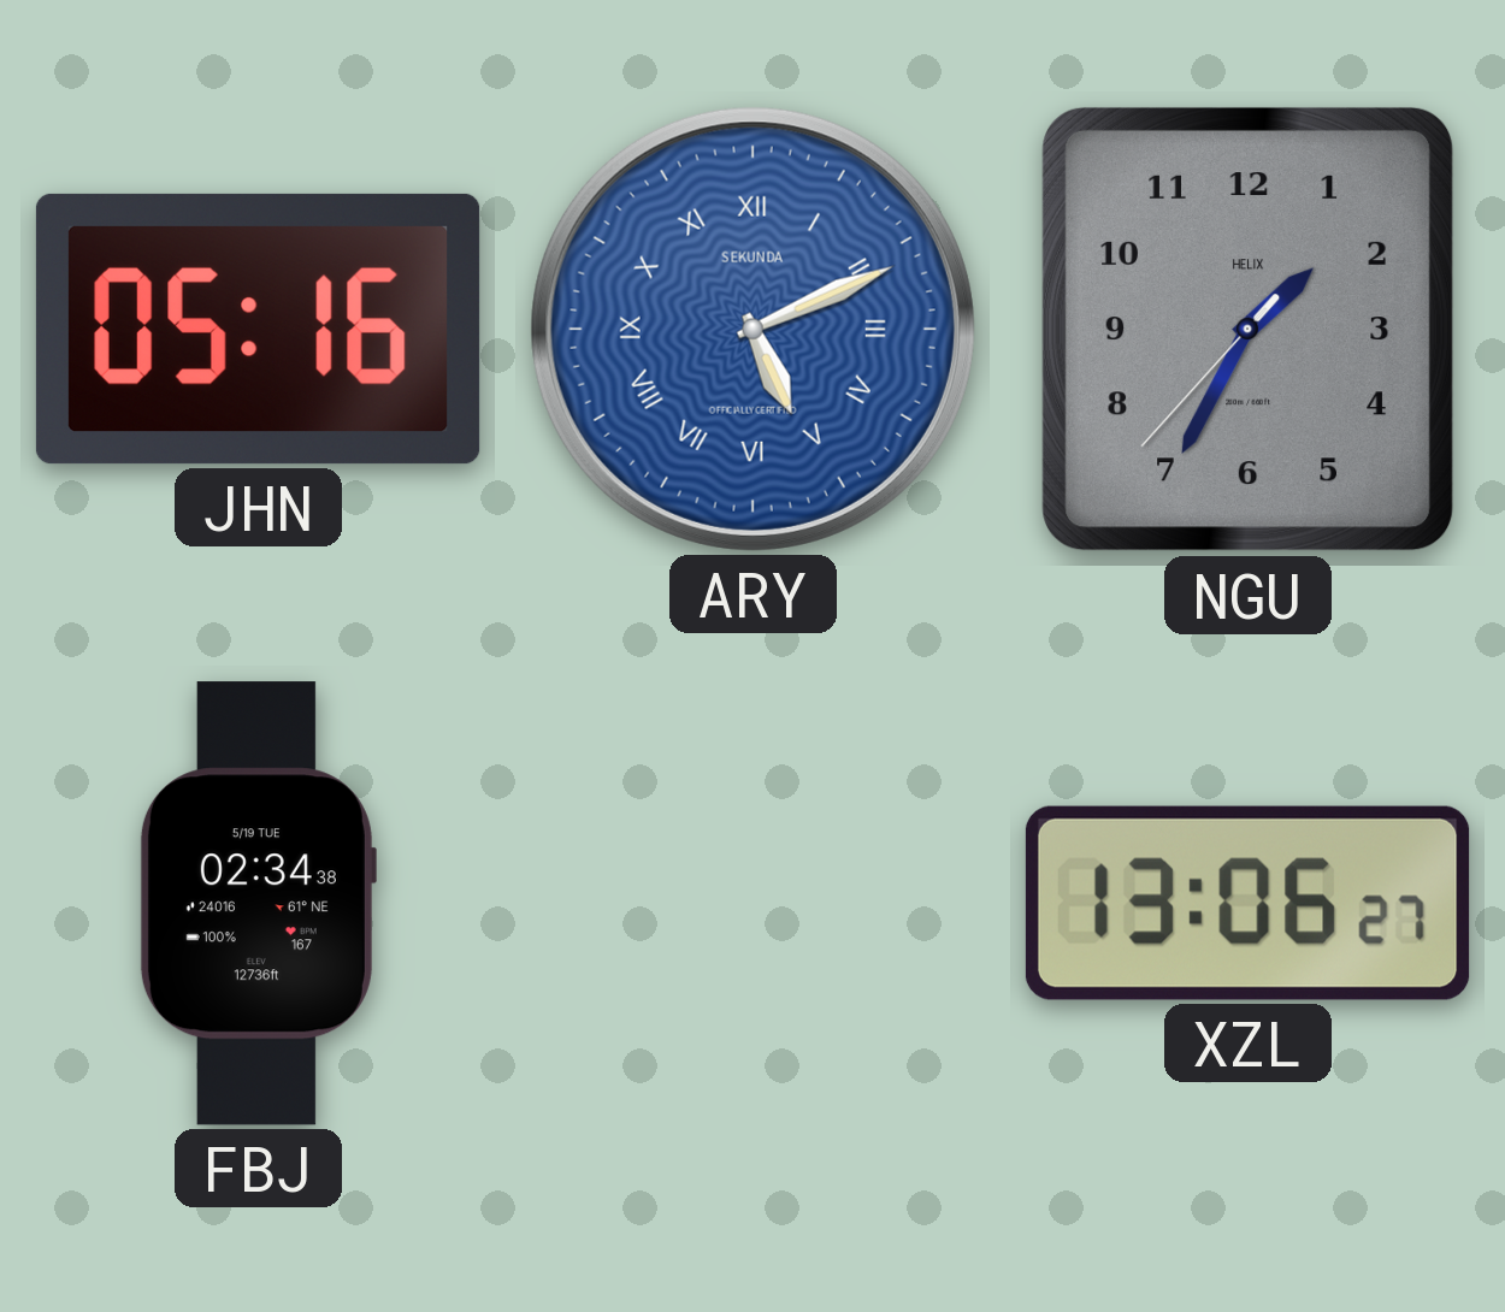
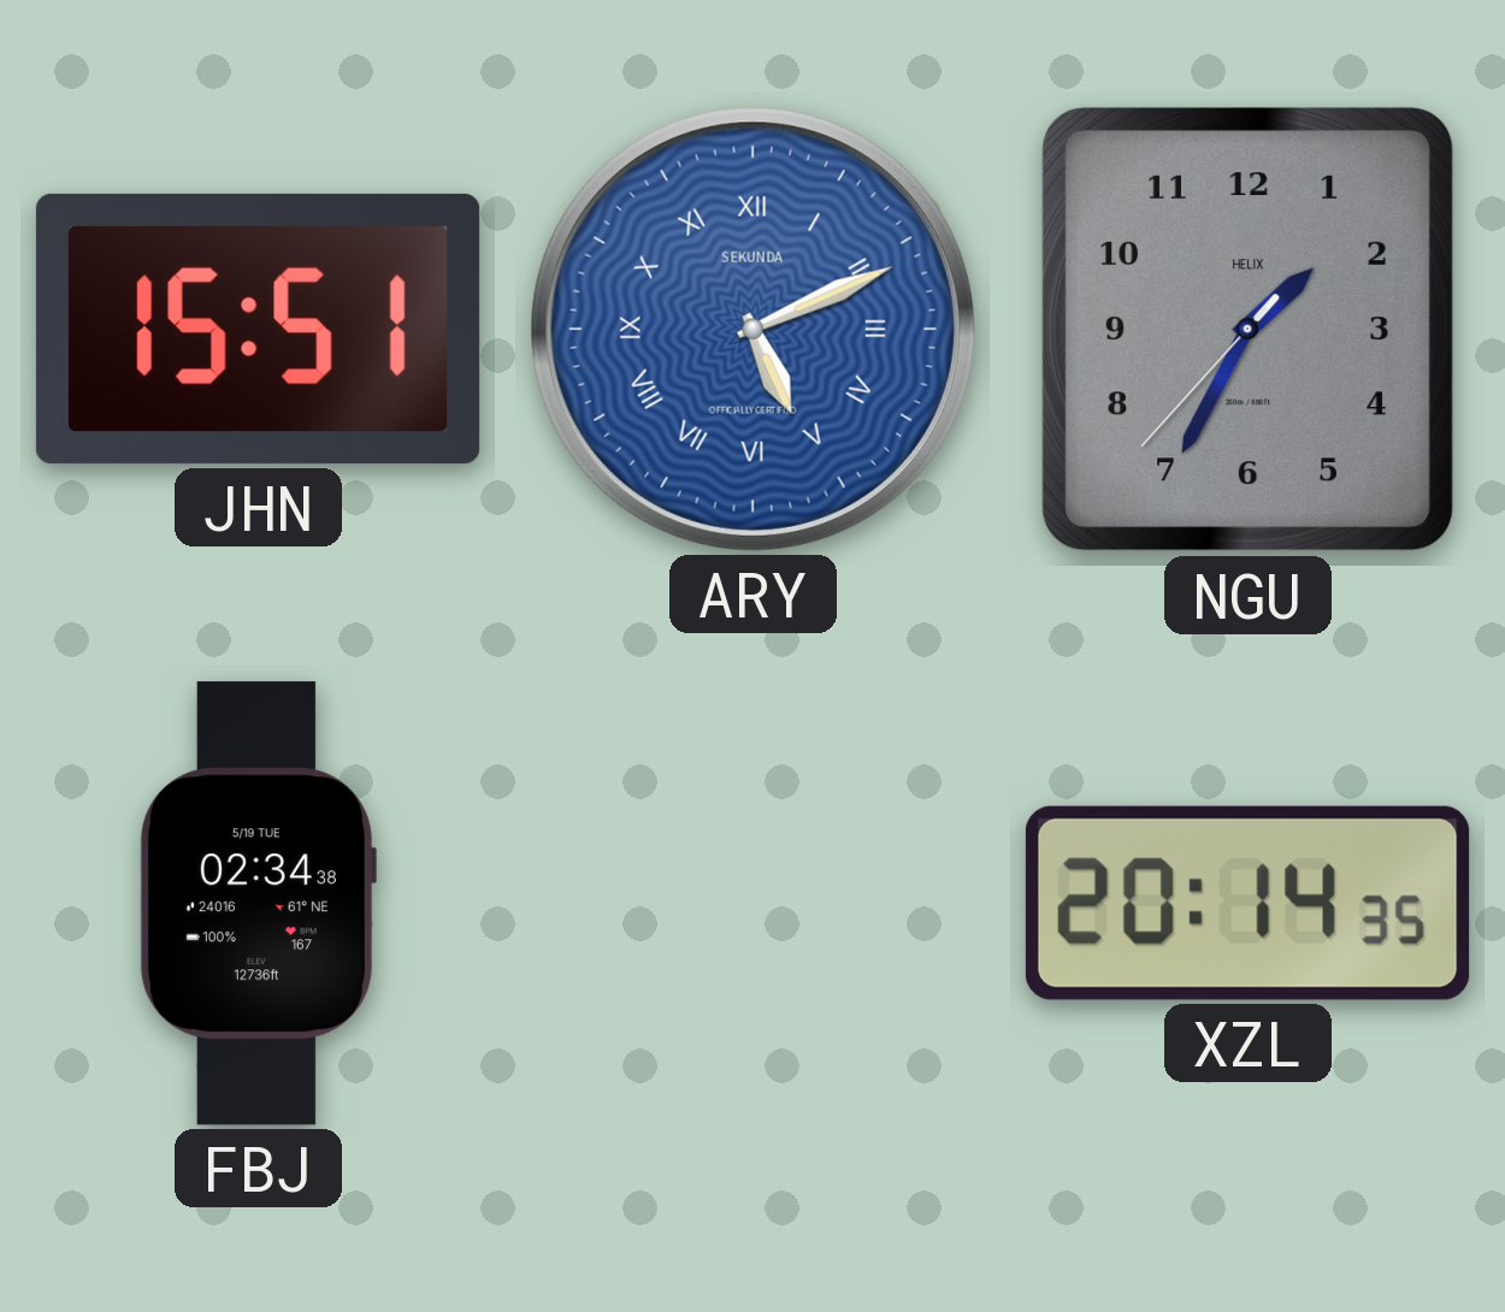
JHN: 05:16 -> 15:51
XZL: 13:06 -> 20:14
